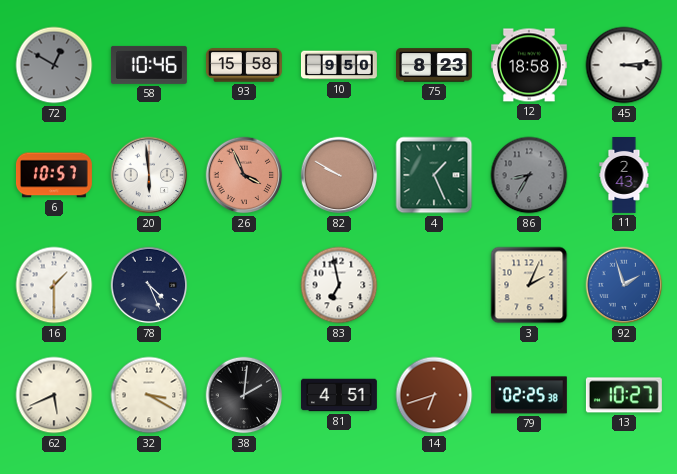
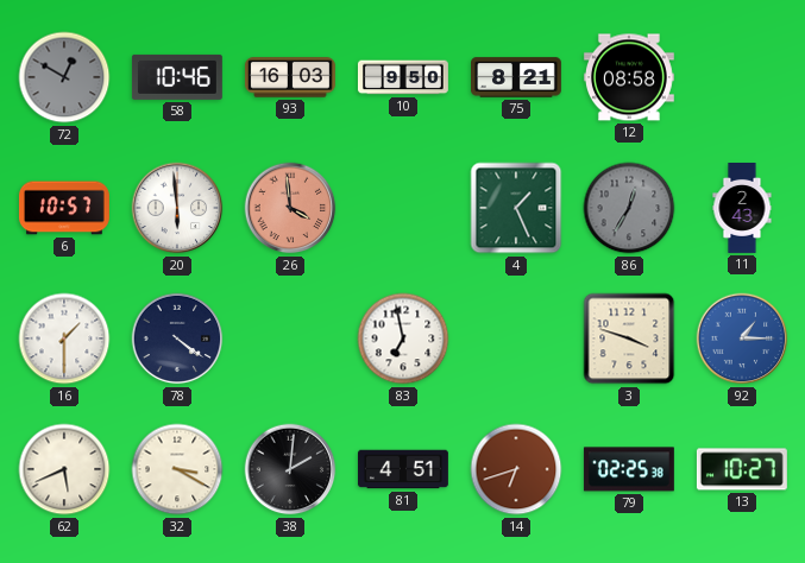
93: 15:58 -> 16:03
75: 8:23 -> 8:21
12: 18:58 -> 08:58
45: 3:14 -> none
26: 3:56 -> 3:59
82: 9:50 -> none
86: 8:35 -> 12:35
78: 4:26 -> 4:21
3: 2:04 -> 3:48
92: 1:57 -> 1:15
